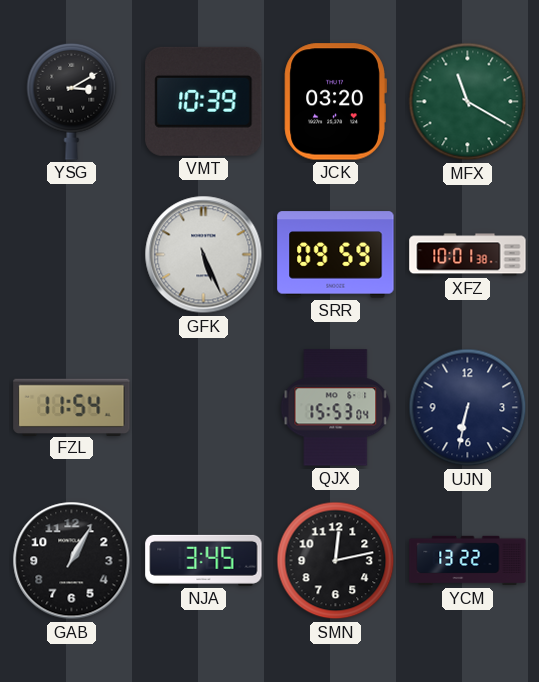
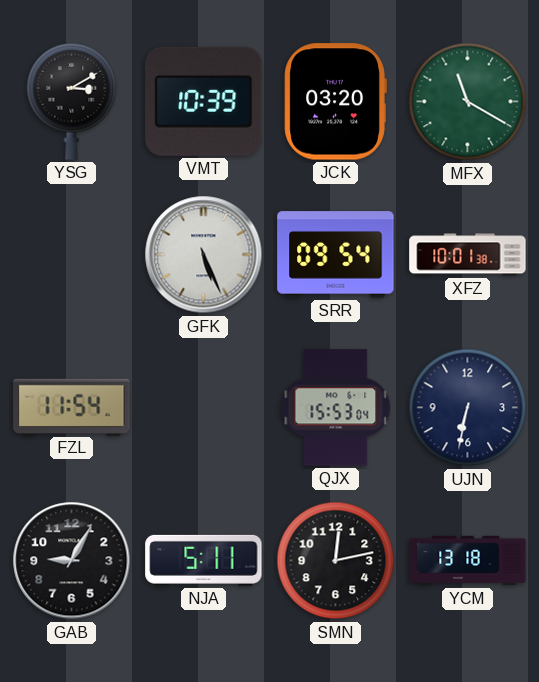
SRR: 09:59 -> 09:54
GAB: 1:05 -> 9:05
NJA: 3:45 -> 5:11
YCM: 13:22 -> 13:18
